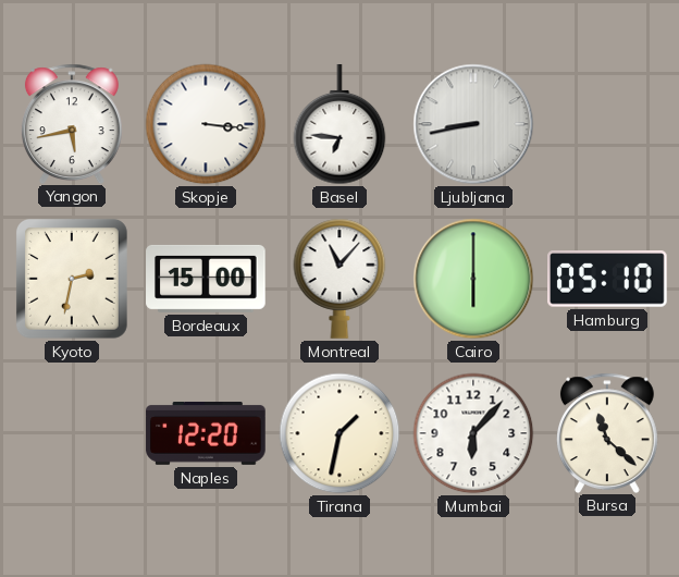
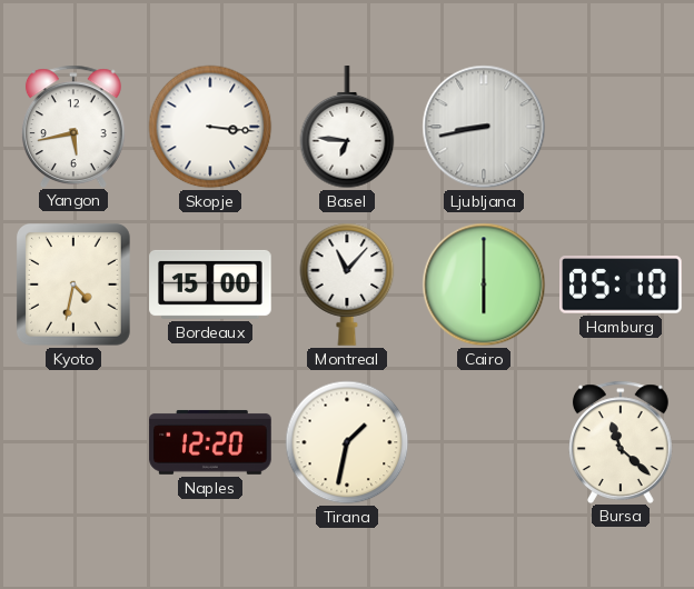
Kyoto: 2:32 -> 4:32
Mumbai: 6:07 -> none
